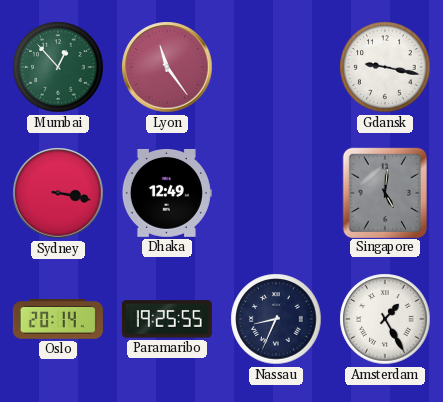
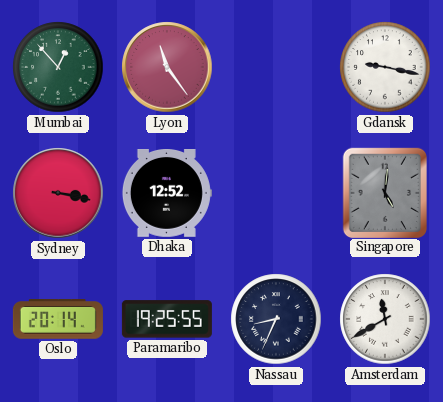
Dhaka: 12:49 -> 12:52
Amsterdam: 1:25 -> 11:40
